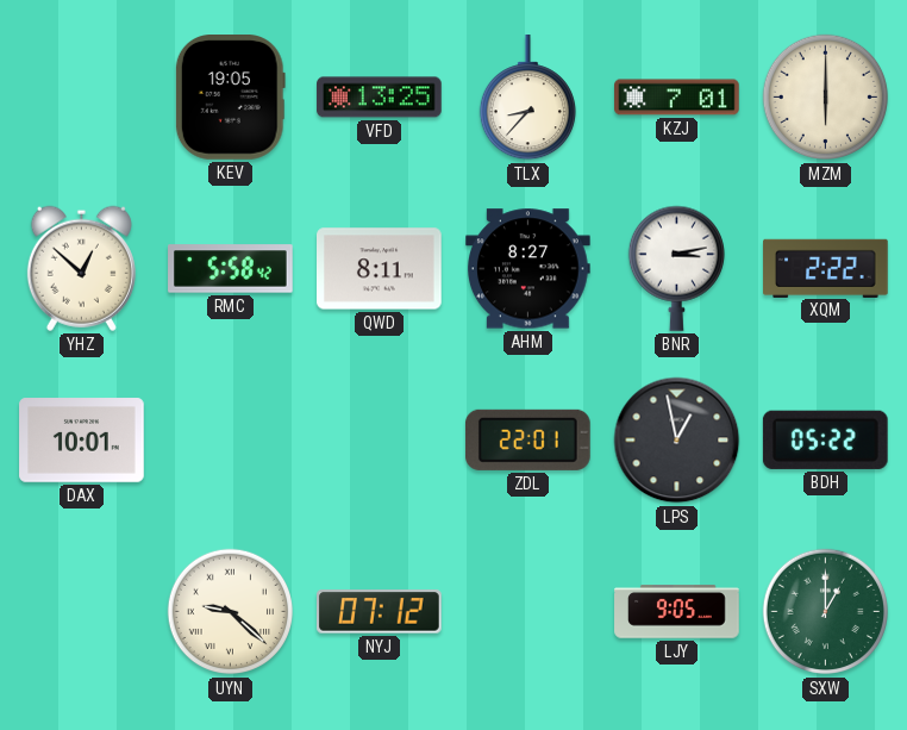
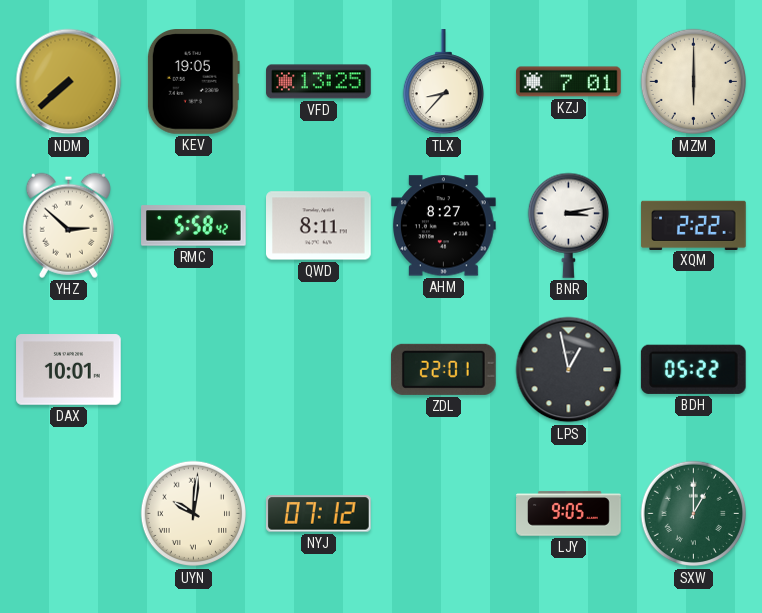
NDM: none -> 7:38
YHZ: 12:52 -> 2:52
UYN: 9:22 -> 10:01
